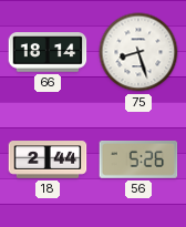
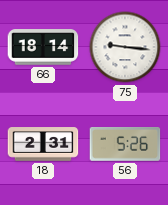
75: 8:27 -> 9:16
18: 2:44 -> 2:31
